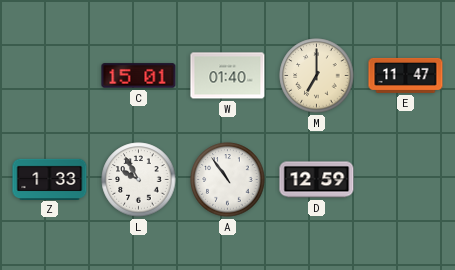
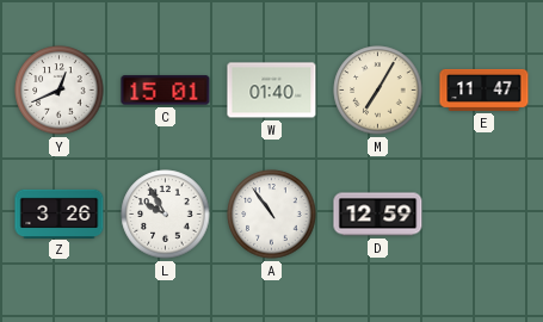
Y: none -> 12:41
M: 7:00 -> 7:05
Z: 1:33 -> 3:26
